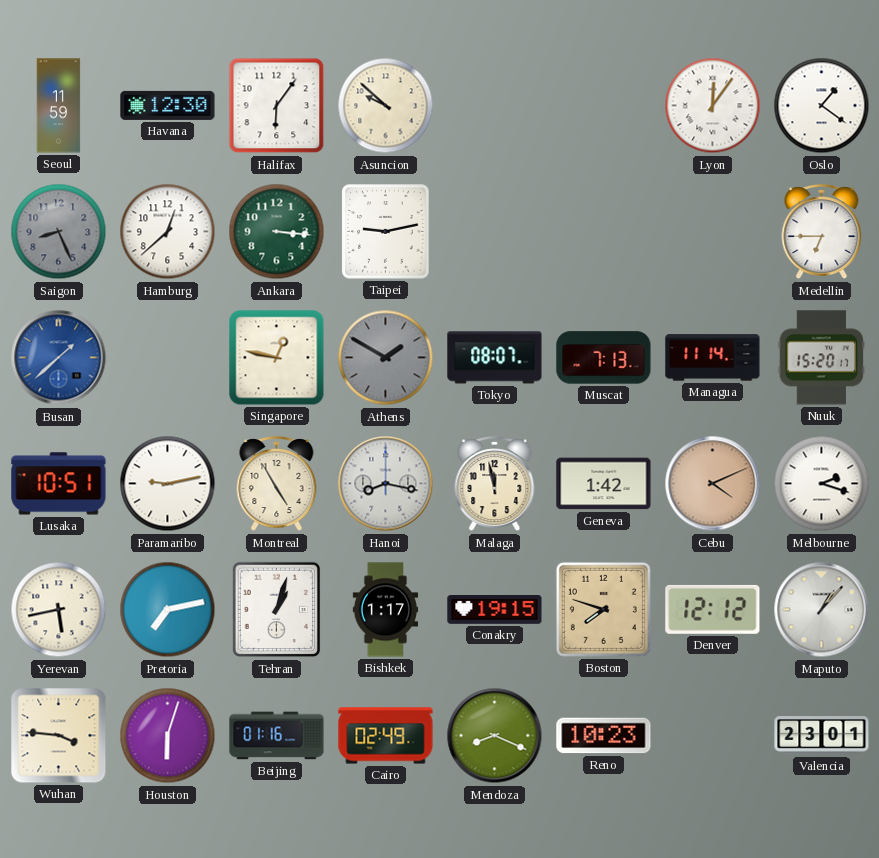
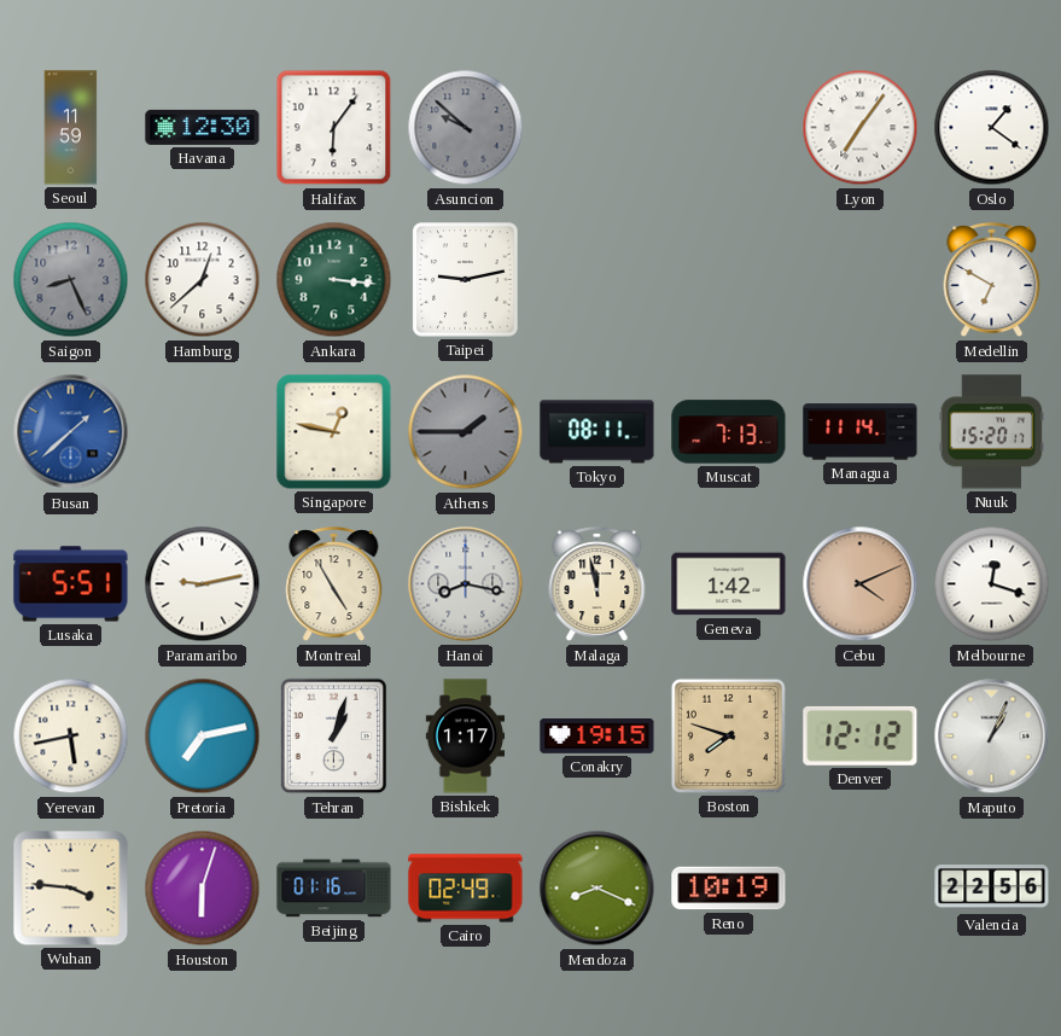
Asuncion dial: cream -> grey
Lyon: 12:06 -> 7:06
Medellin: 6:45 -> 6:50
Athens: 1:50 -> 1:45
Tokyo: 08:07 -> 08:11
Lusaka: 10:51 -> 5:51
Melbourne: 2:18 -> 12:18
Maputo: 1:07 -> 1:04
Reno: 10:23 -> 10:19
Valencia: 23:01 -> 22:56
